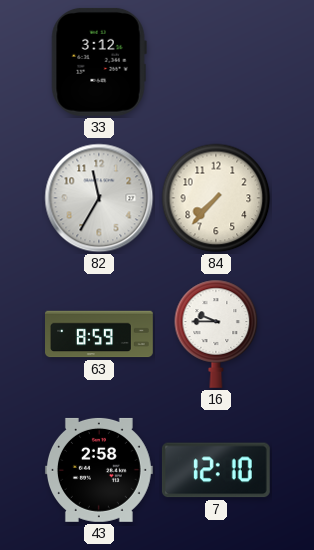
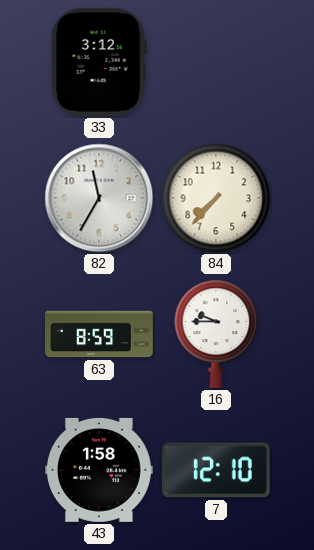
43: 2:58 -> 1:58
